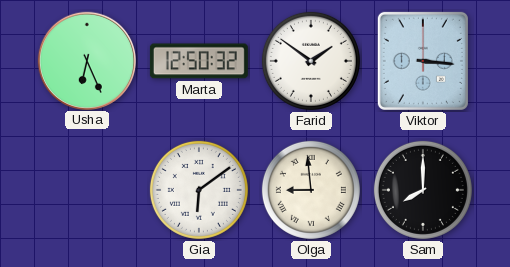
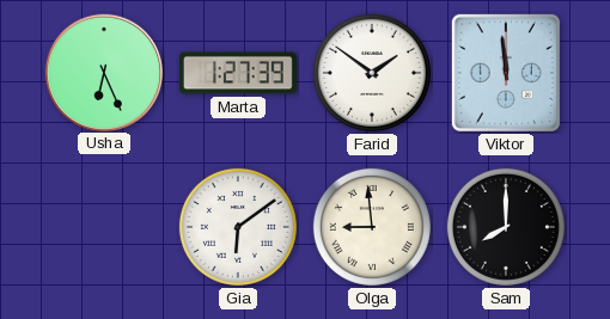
Marta: 12:50 -> 1:27
Viktor: 3:16 -> 11:59
